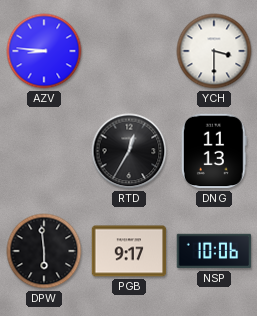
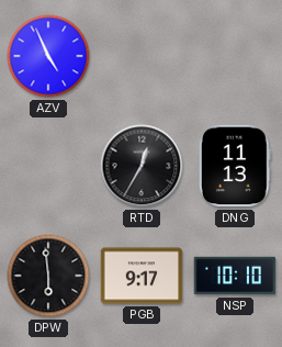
AZV: 8:46 -> 4:56
YCH: 3:30 -> none
NSP: 10:06 -> 10:10
